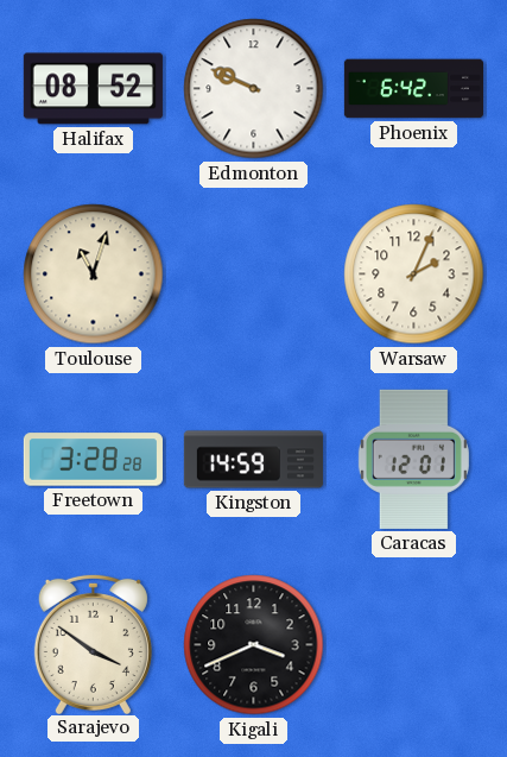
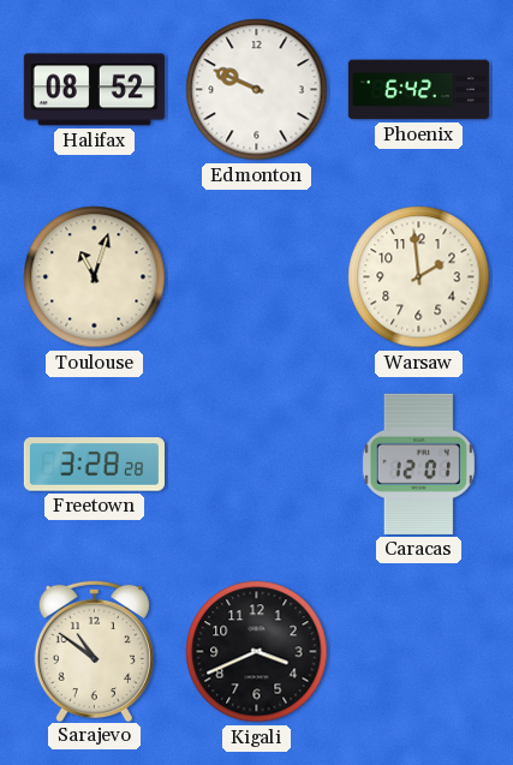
Warsaw: 2:04 -> 1:59
Kingston: 14:59 -> none
Sarajevo: 3:51 -> 10:51
